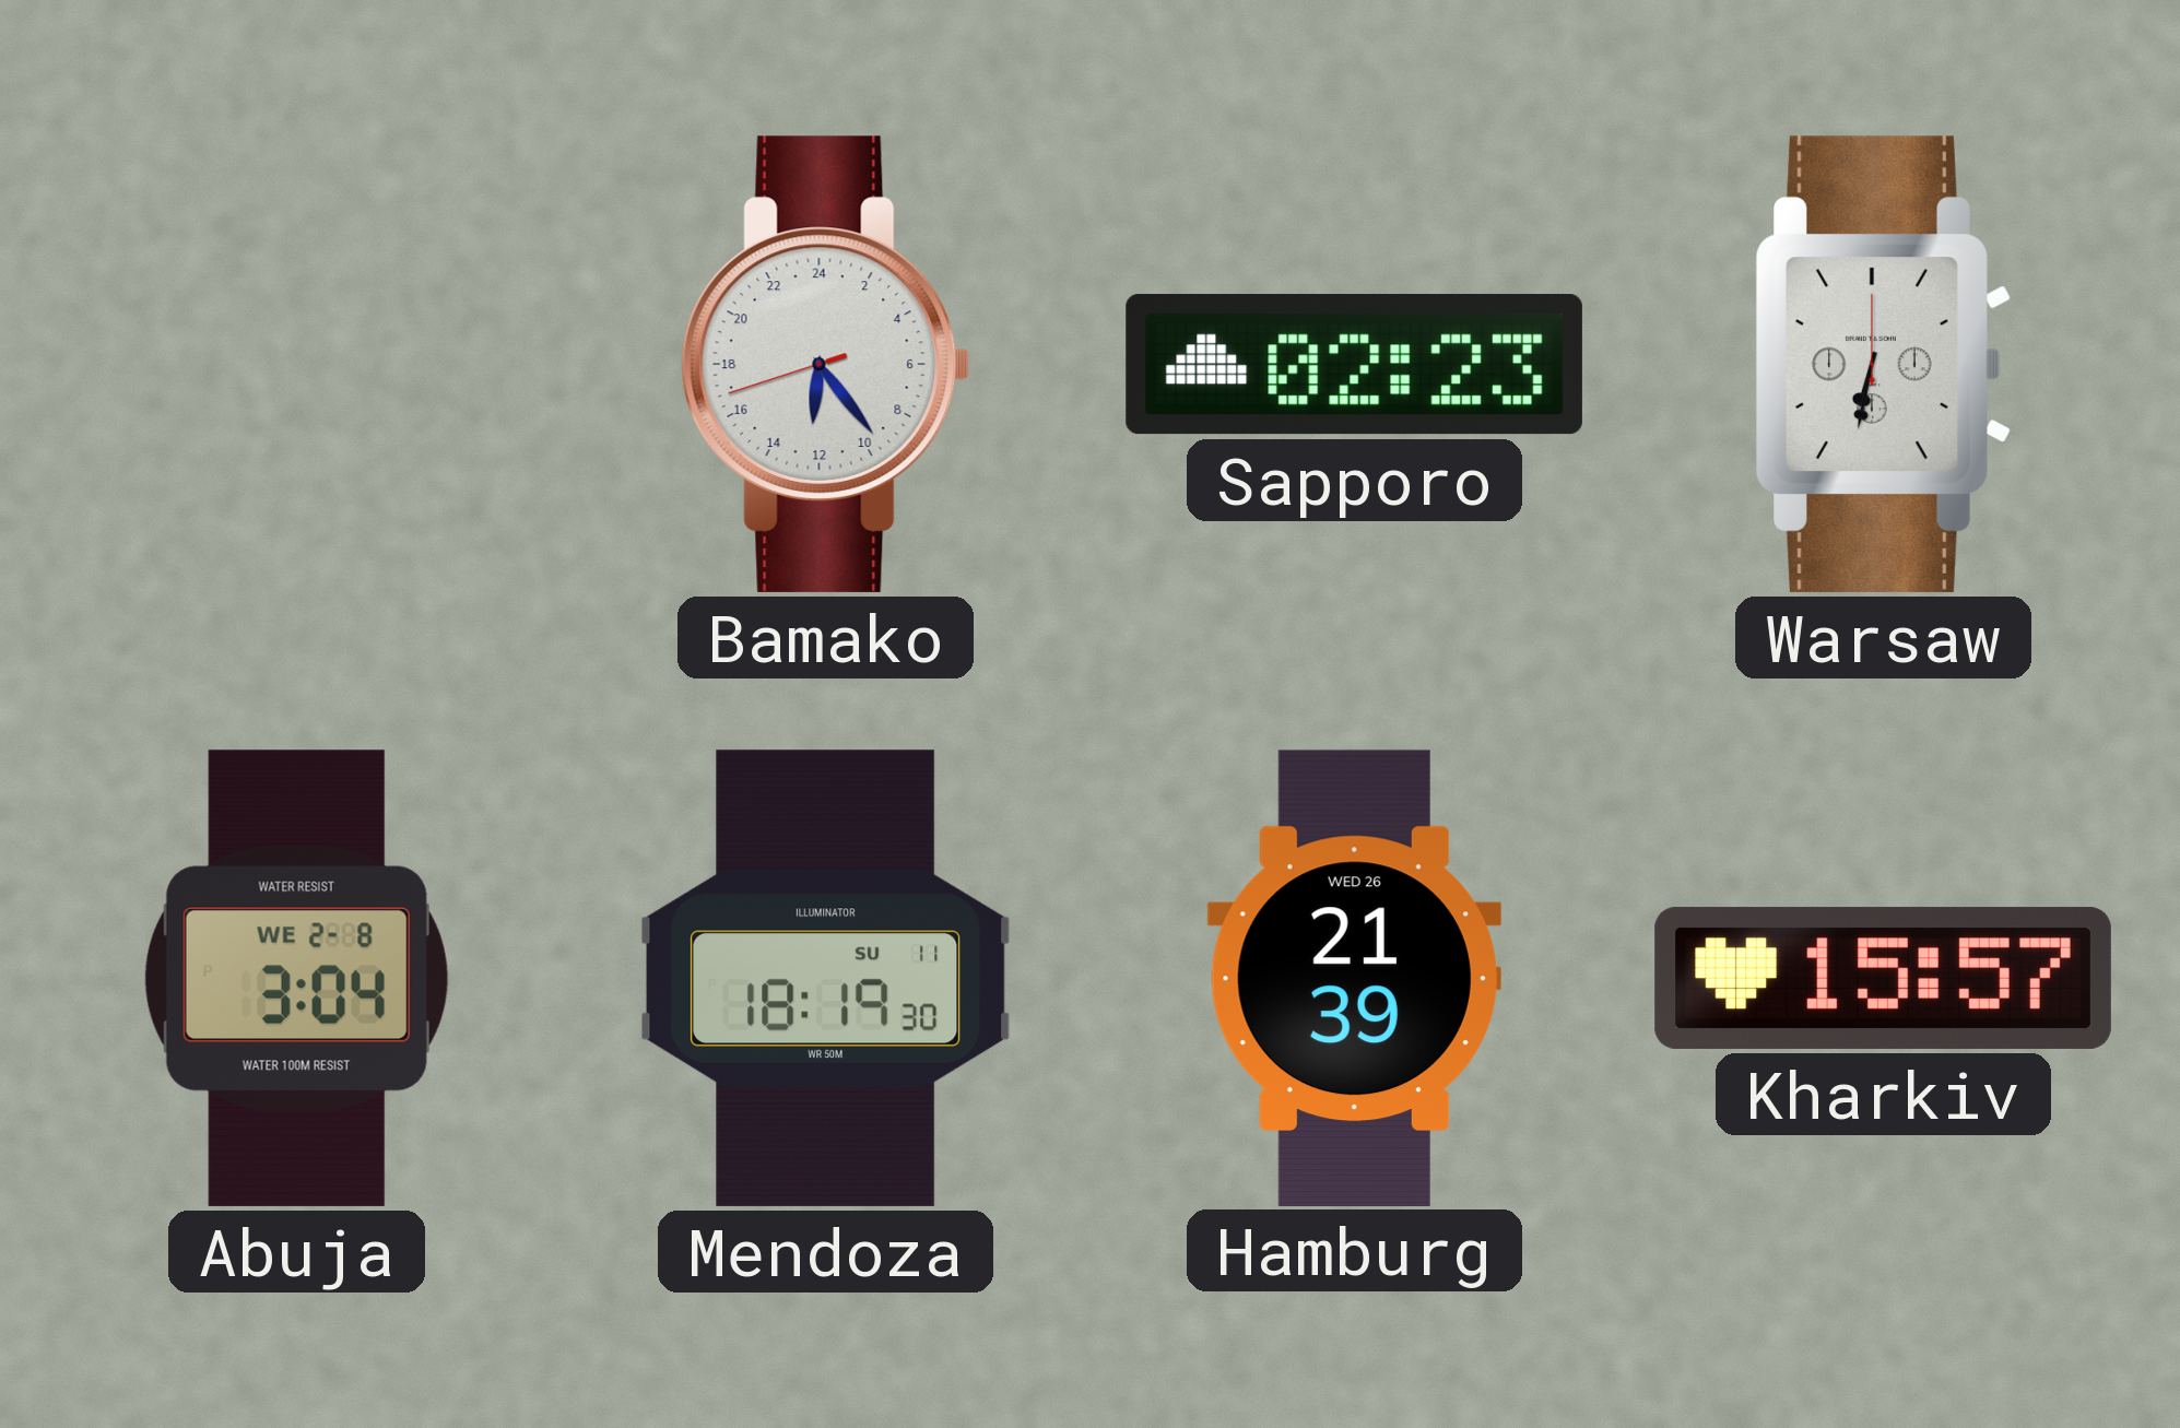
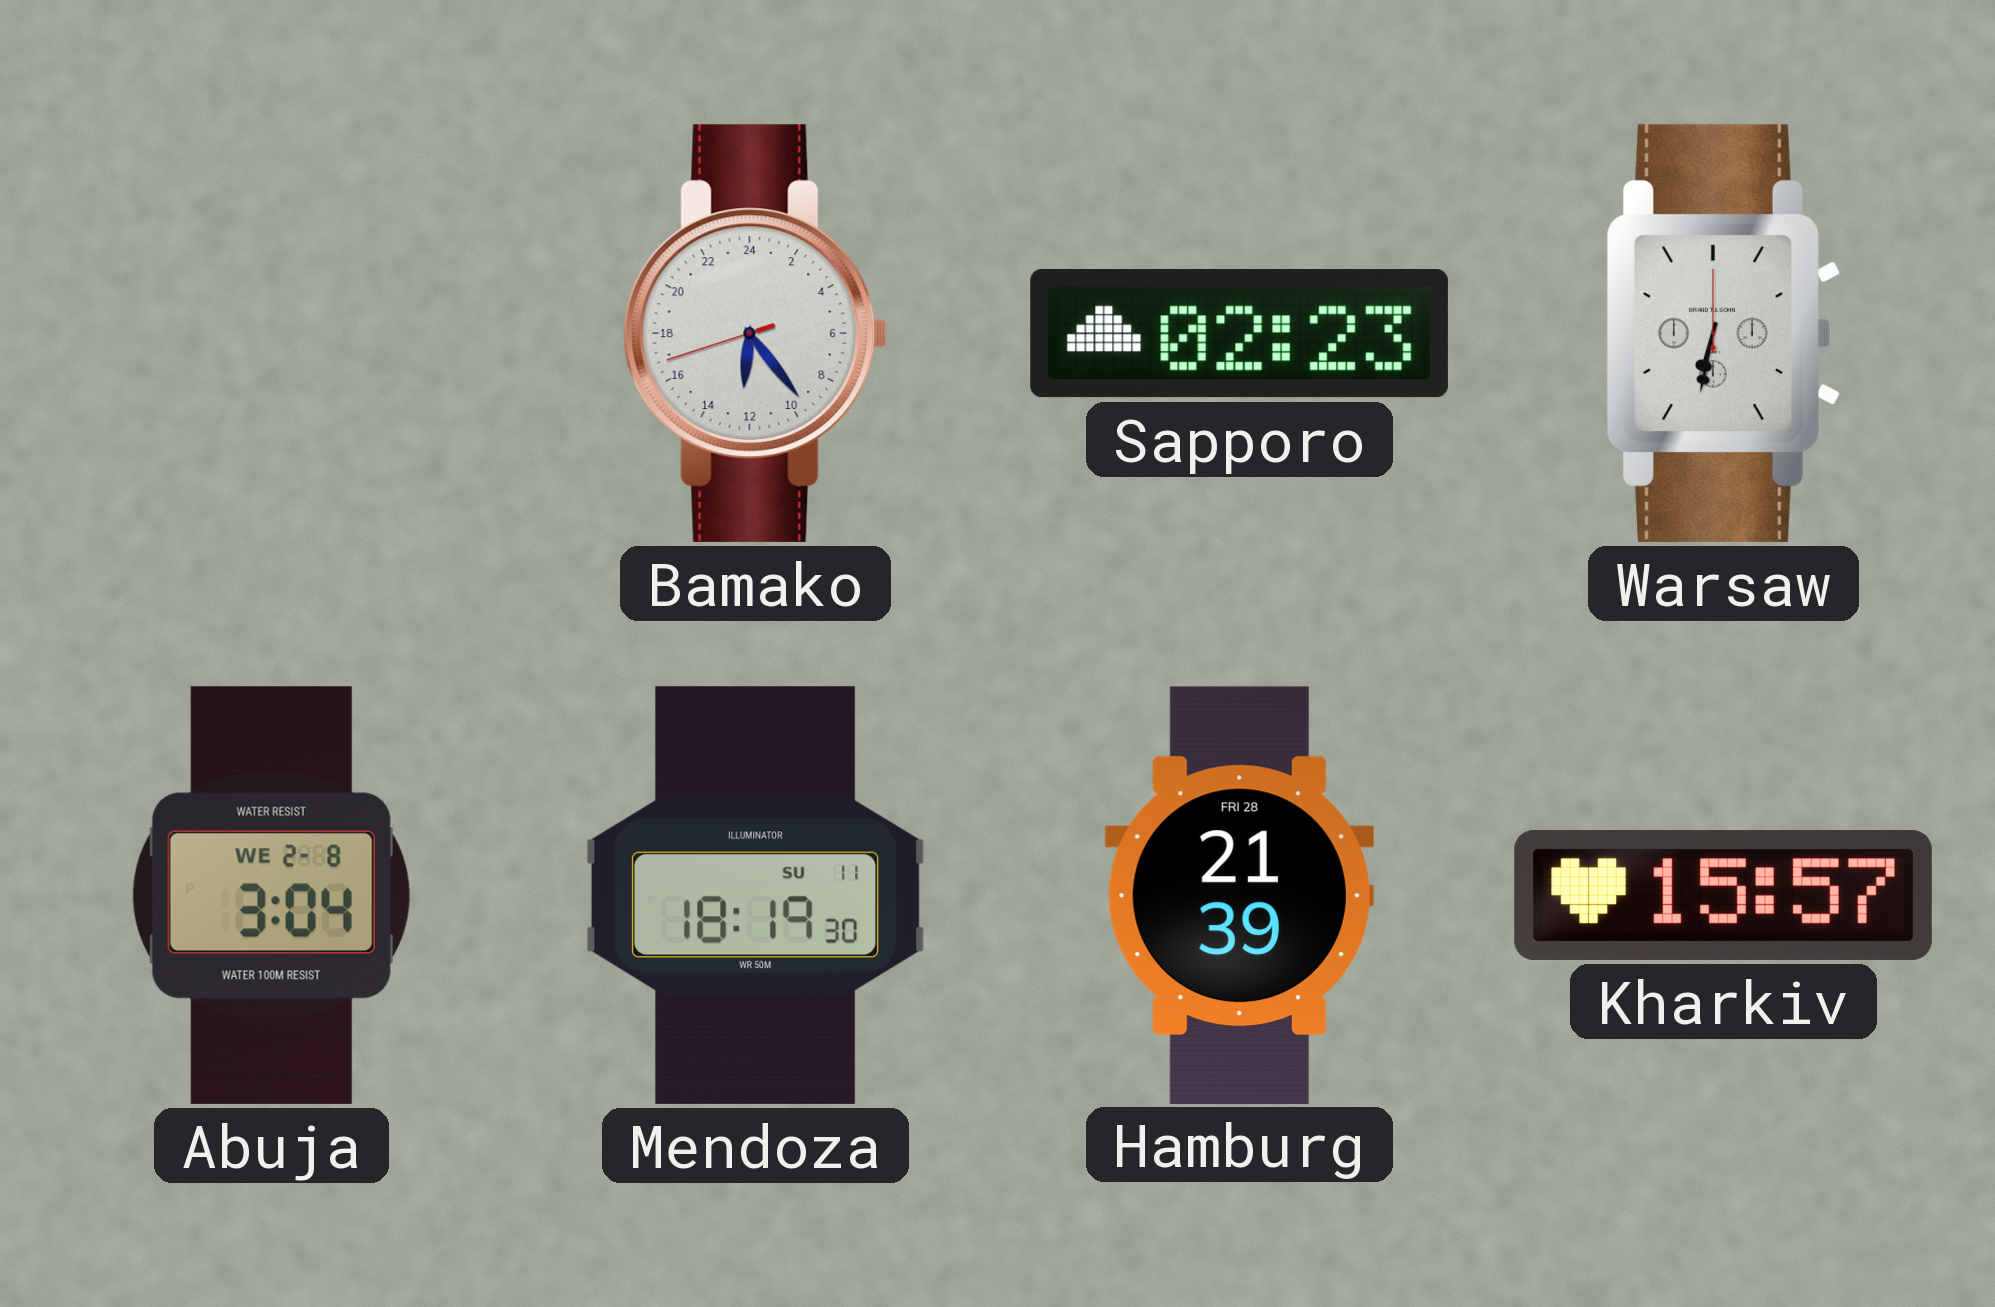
Hamburg date: WED 26 -> FRI 28
